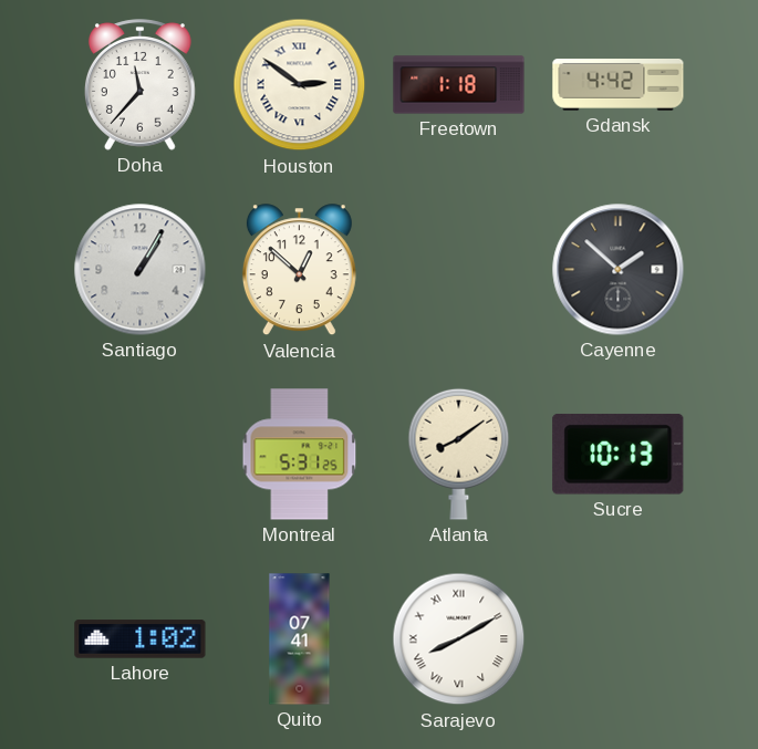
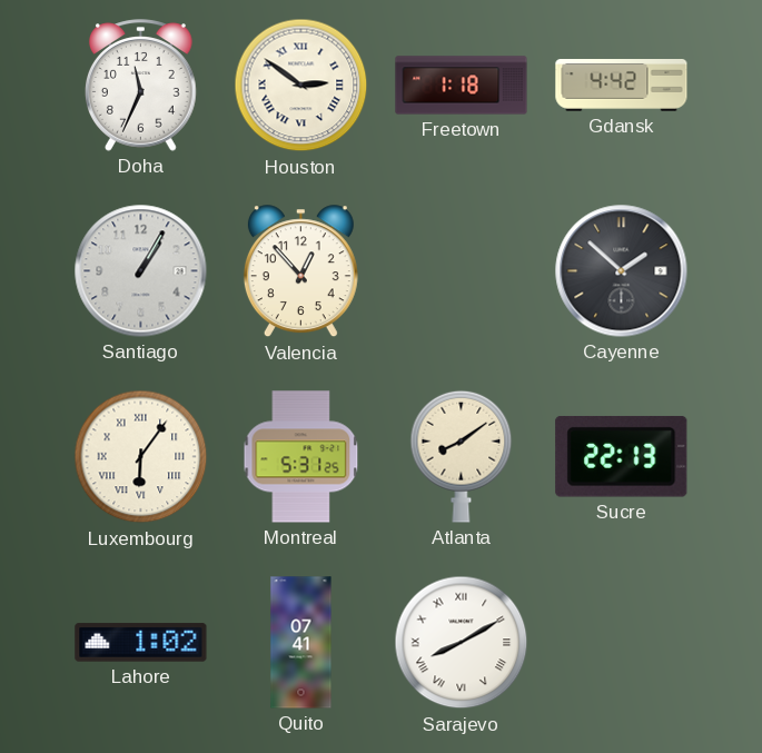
Doha: 11:37 -> 11:34
Valencia: 12:52 -> 12:53
Luxembourg: none -> 6:06
Sucre: 10:13 -> 22:13
